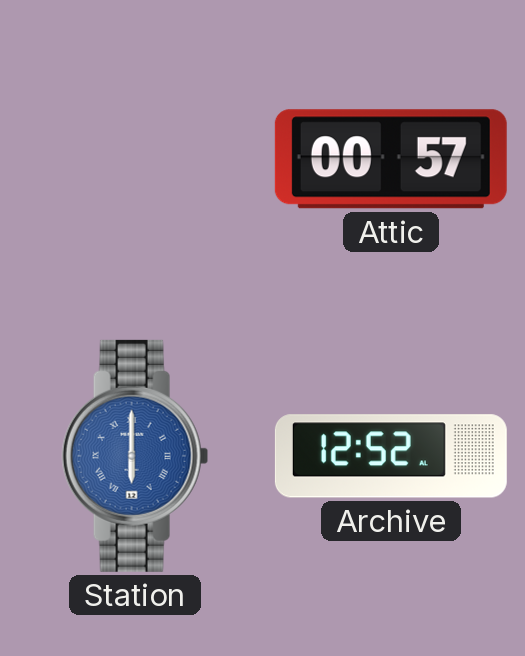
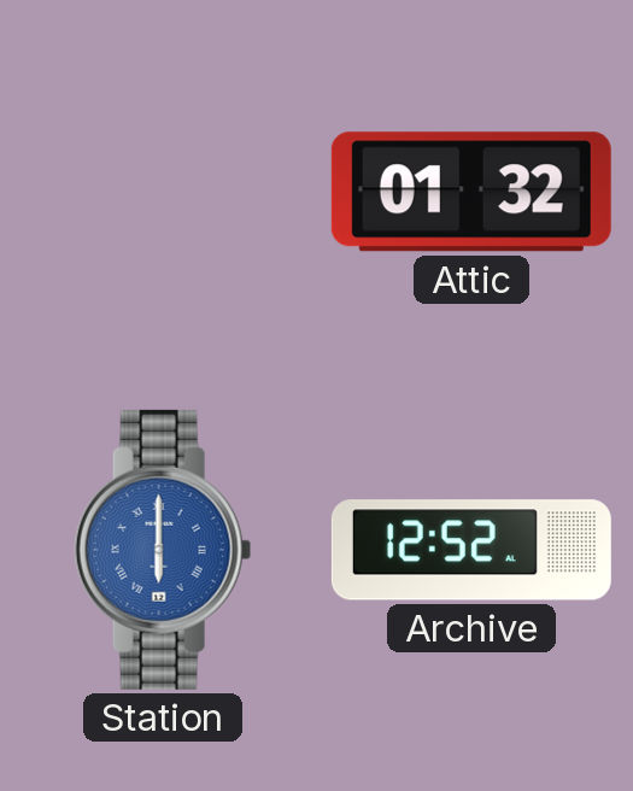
Attic: 00:57 -> 01:32
